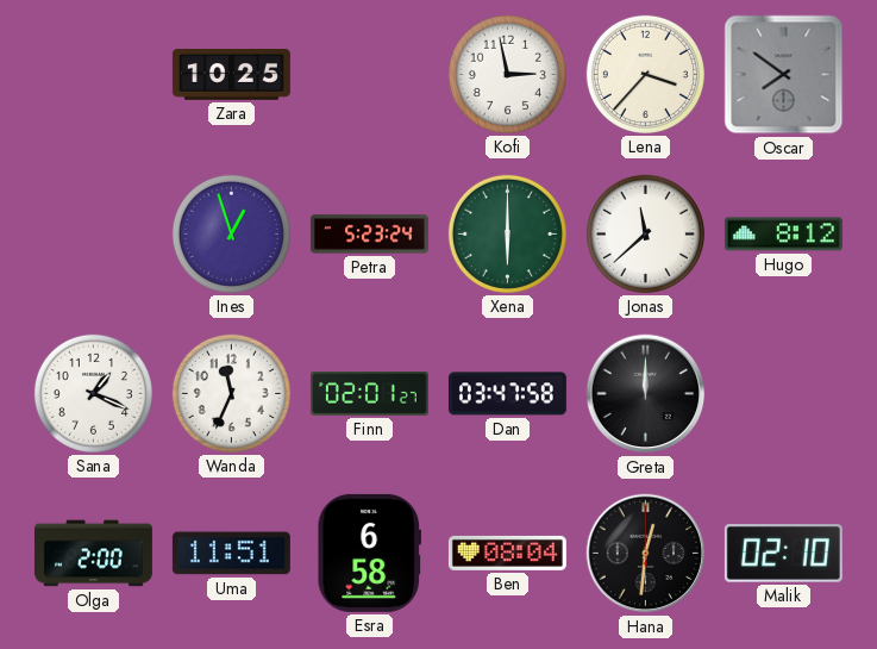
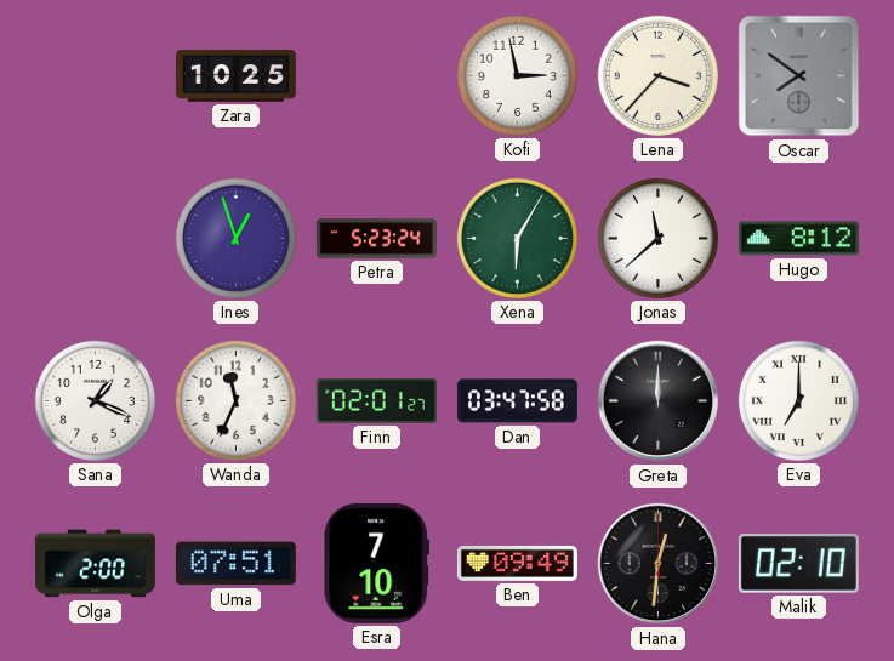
Xena: 6:00 -> 6:05
Eva: none -> 7:00
Uma: 11:51 -> 07:51
Esra: 6:58 -> 7:10
Ben: 08:04 -> 09:49
